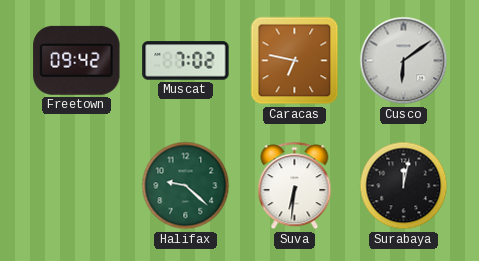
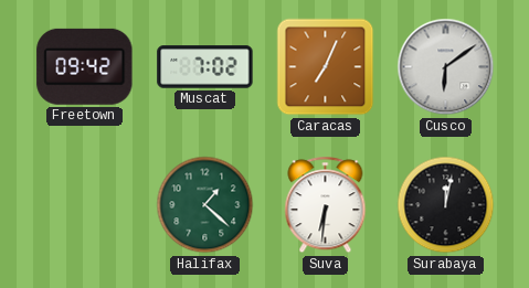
Caracas: 6:47 -> 7:04
Halifax: 9:22 -> 1:22
